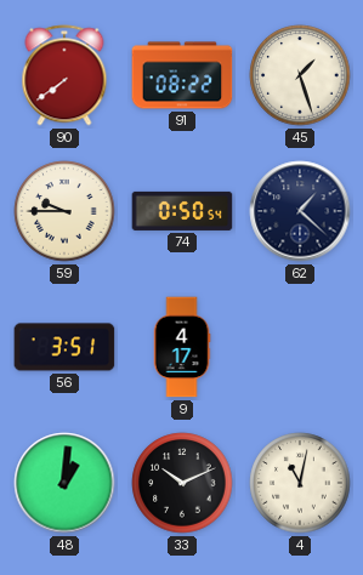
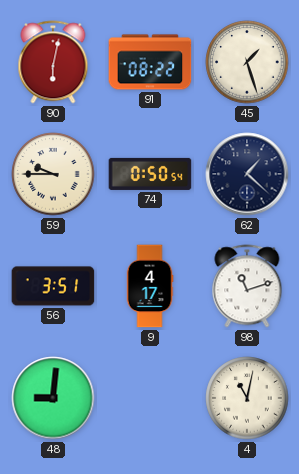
90: 7:39 -> 6:02
98: none -> 11:12
48: 1:01 -> 9:01
33: 10:11 -> none
